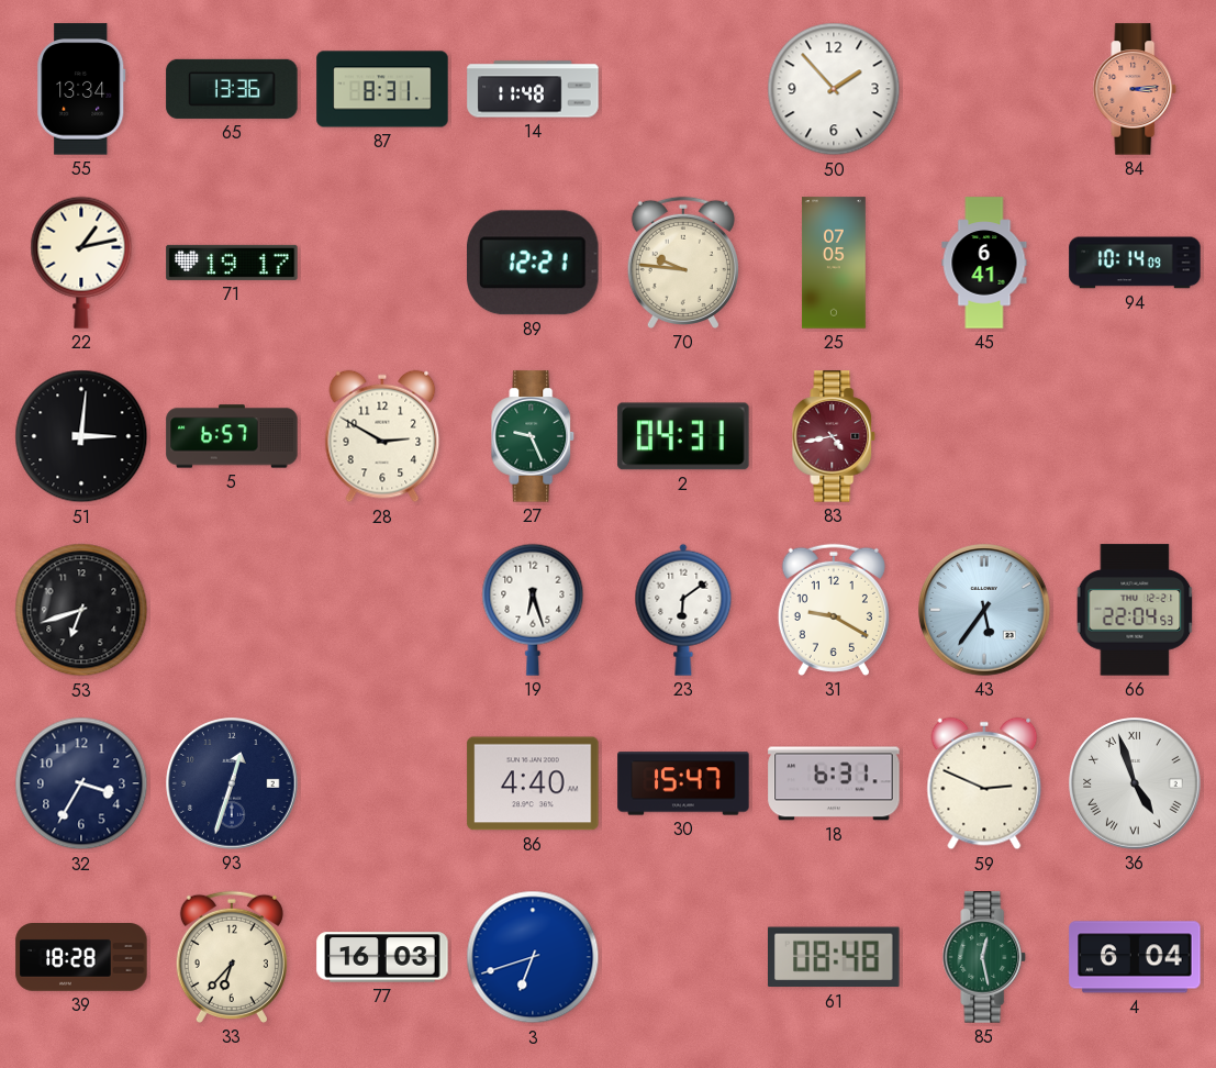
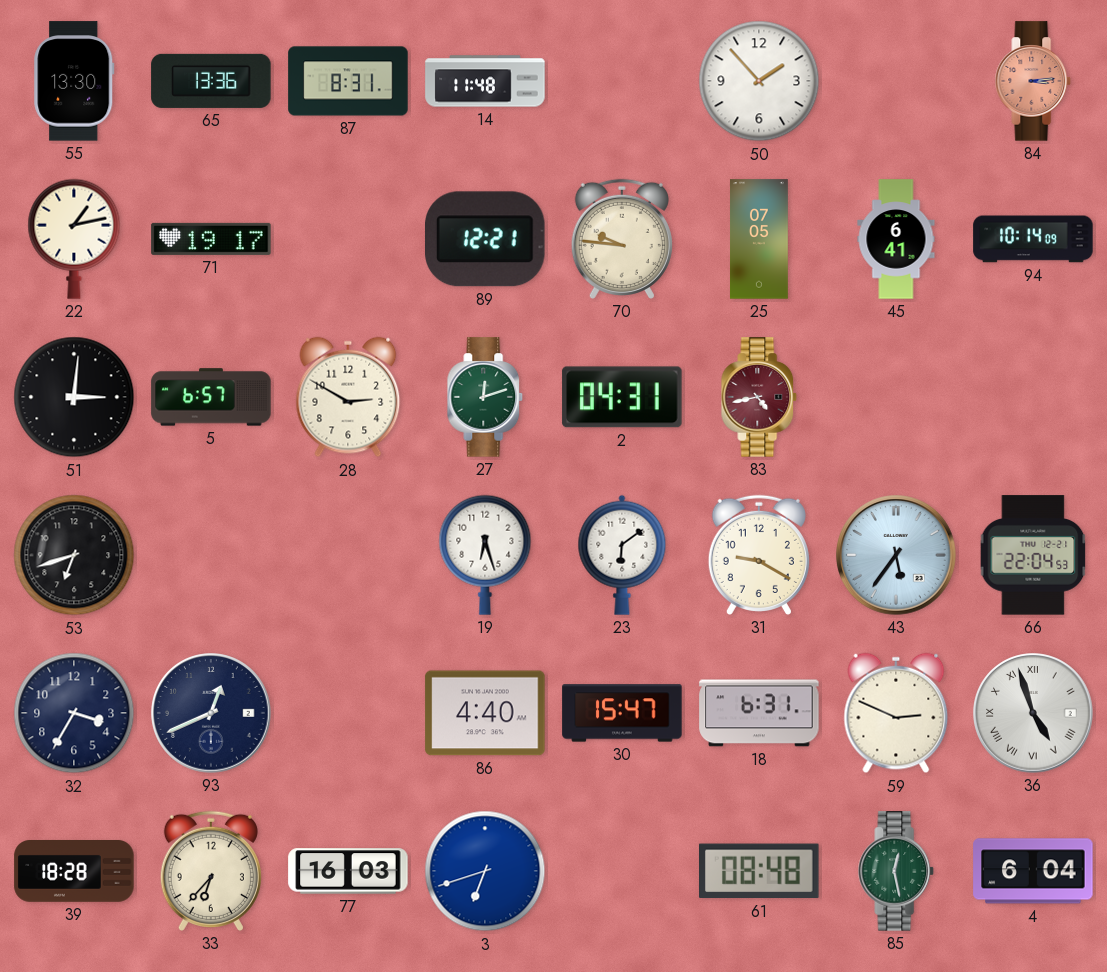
55: 13:34 -> 13:30
27: 9:26 -> 12:12
93: 12:33 -> 12:41
